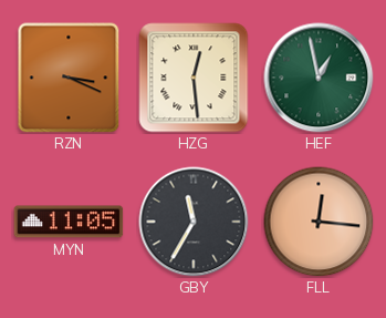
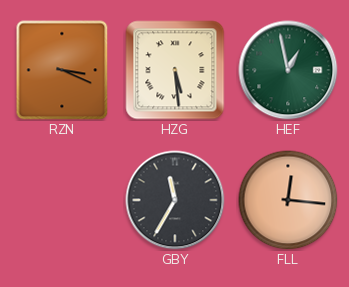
HZG: 12:29 -> 5:29
MYN: 11:05 -> none
